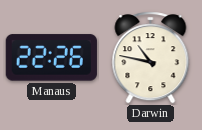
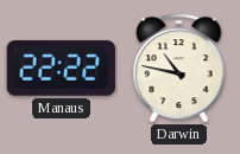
Manaus: 22:26 -> 22:22
